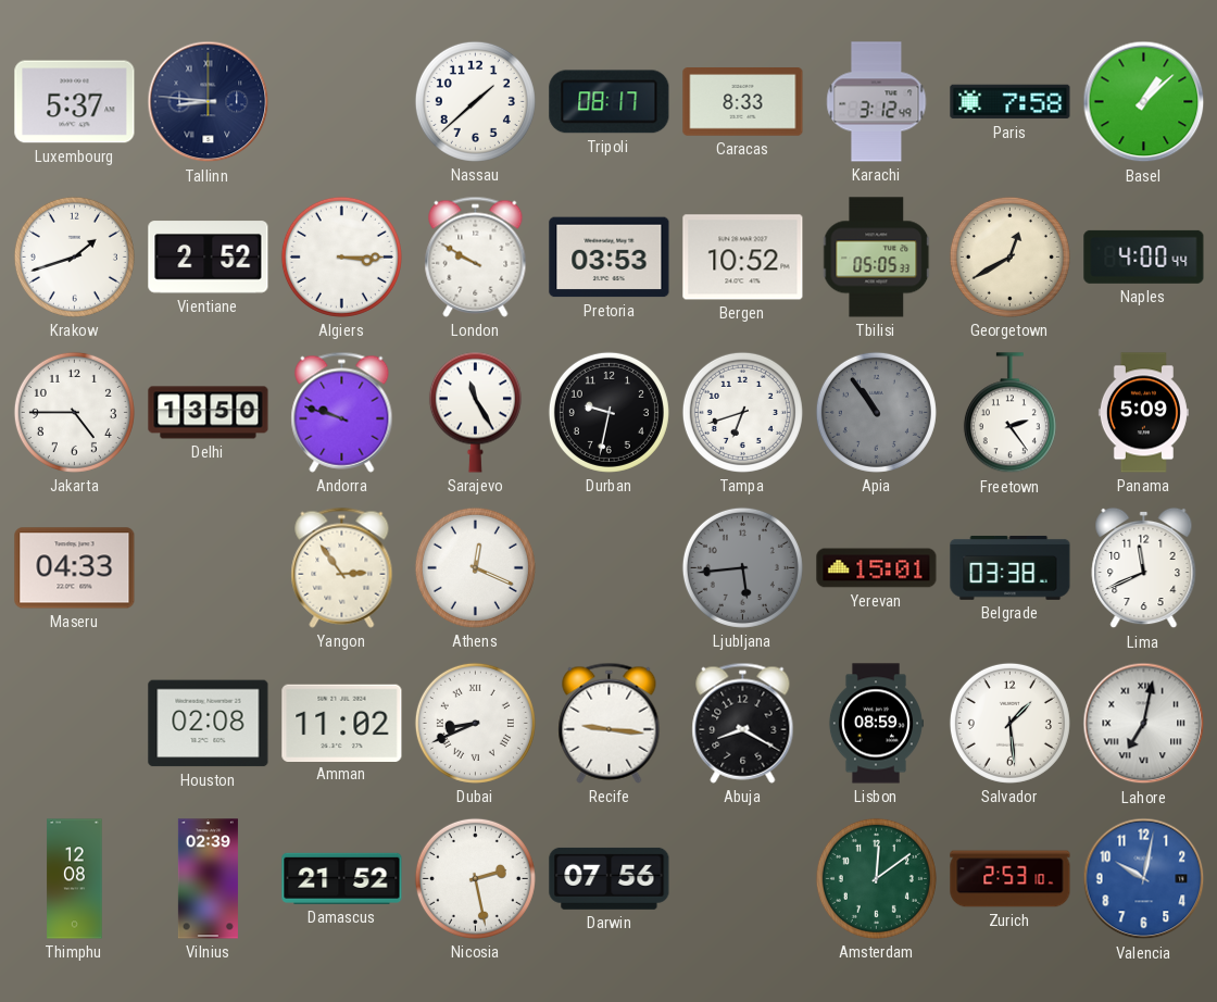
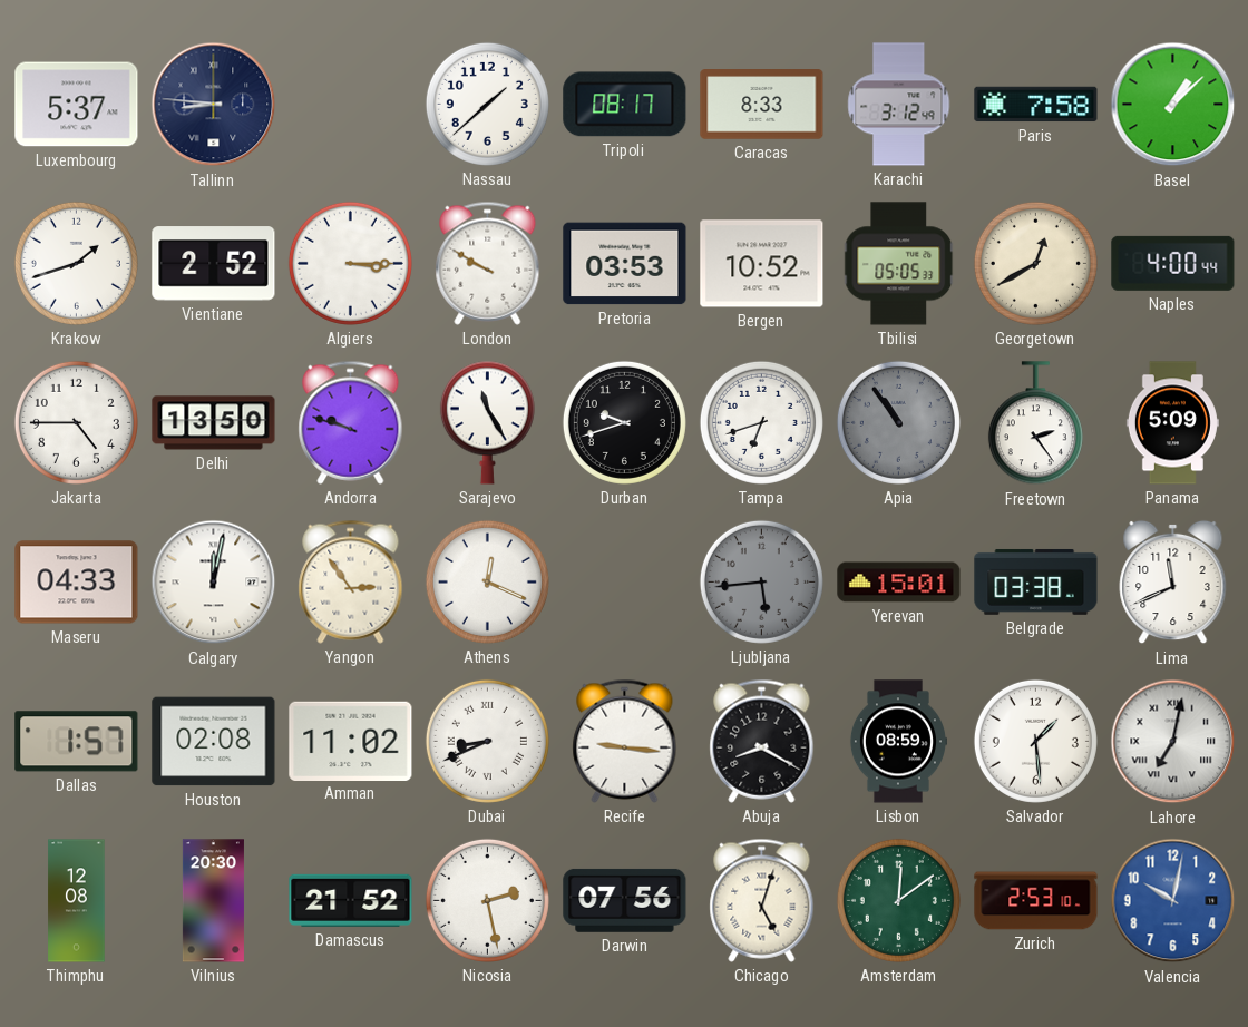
Durban: 9:32 -> 9:42
Calgary: none -> 12:02
Dallas: none -> 1:57
Vilnius: 02:39 -> 20:30
Chicago: none -> 5:03
